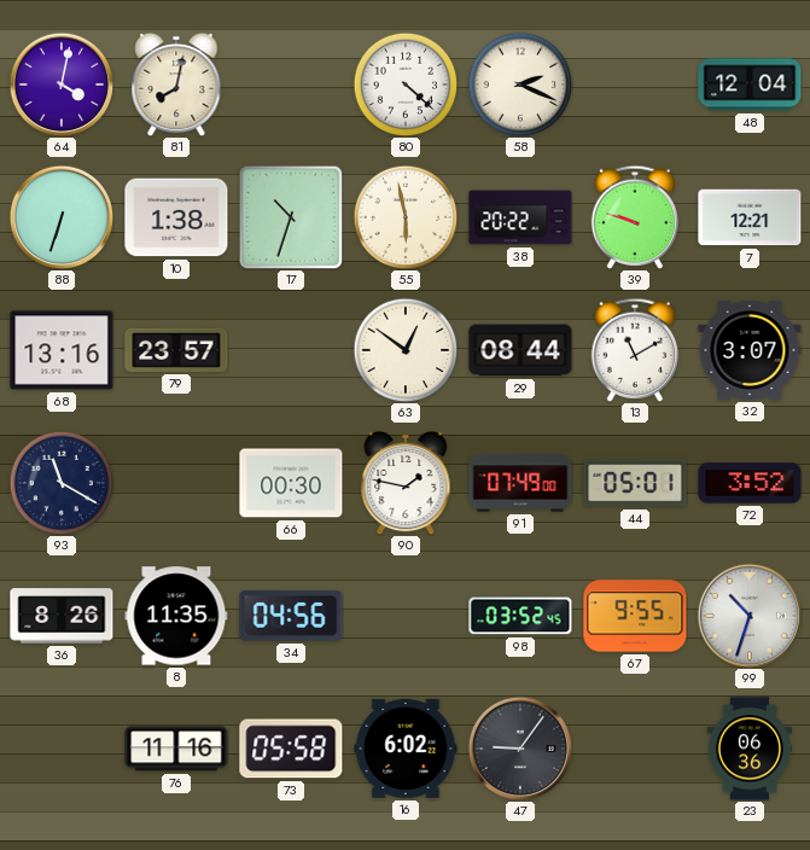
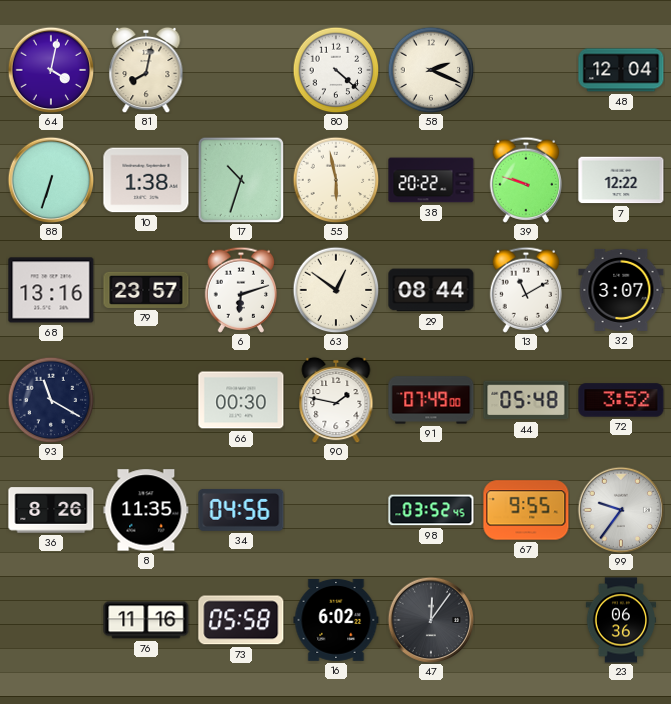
7: 12:21 -> 12:22
6: none -> 6:12
44: 05:01 -> 05:48
99: 10:33 -> 9:36
47: 9:06 -> 12:06
